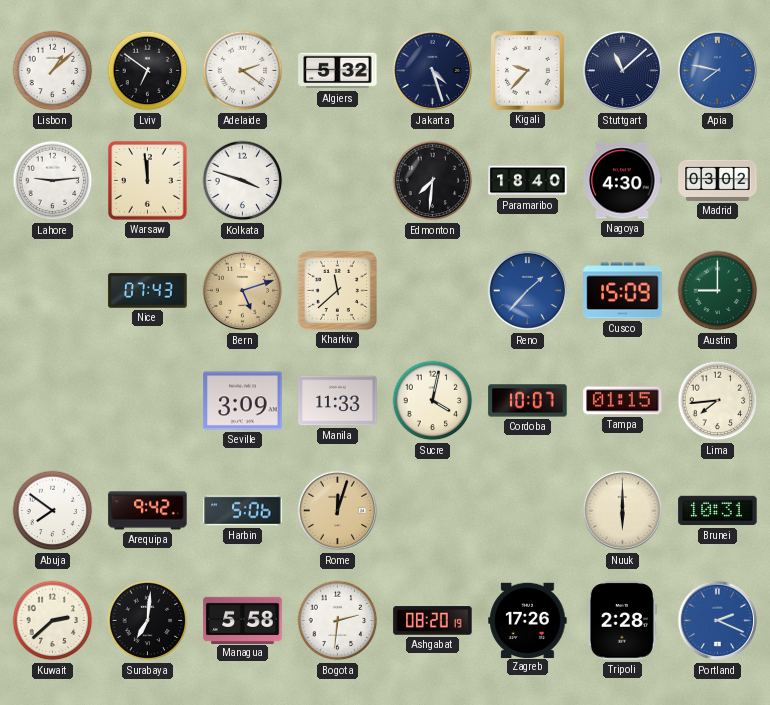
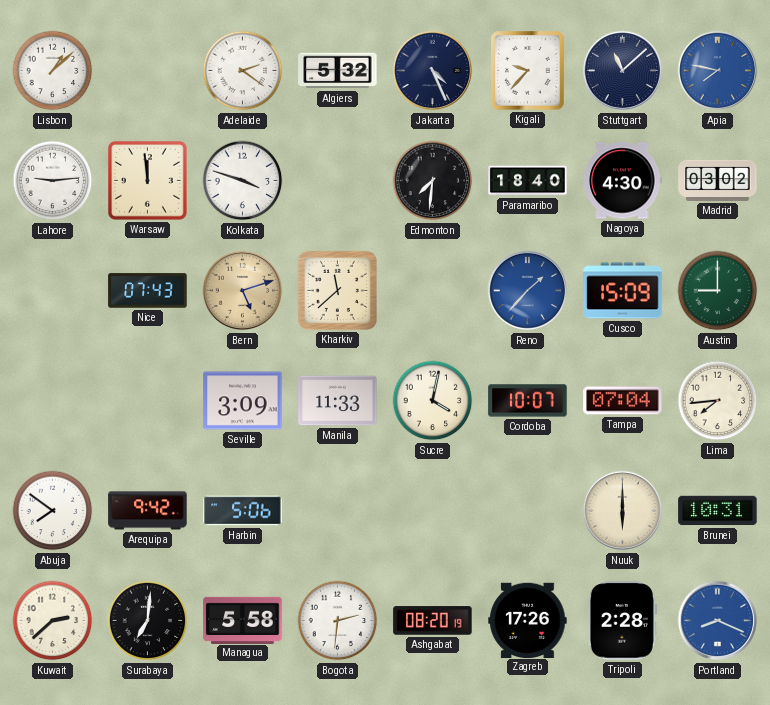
Lviv: 6:51 -> none
Jakarta: 4:27 -> 4:26
Tampa: 01:15 -> 07:04
Rome: 12:03 -> none
Portland: 2:19 -> 8:19
